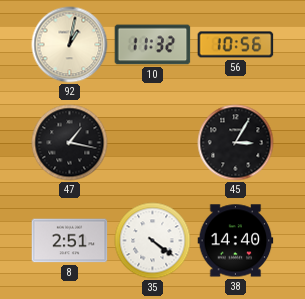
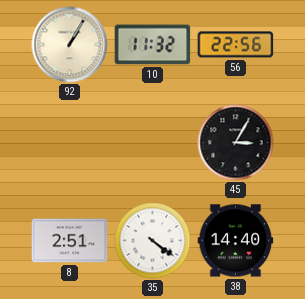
92: 1:02 -> 1:05
56: 10:56 -> 22:56
47: 1:17 -> none
